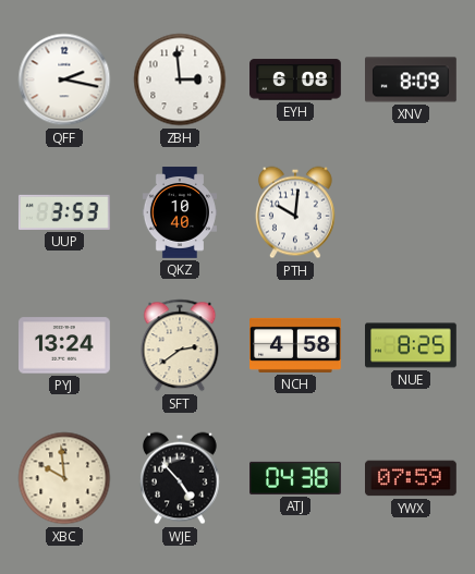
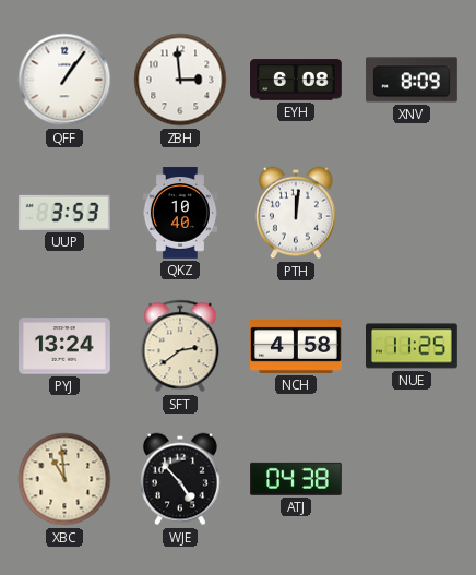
QFF: 2:17 -> 1:06
PTH: 10:01 -> 12:01
NUE: 8:25 -> 11:25
XBC: 9:59 -> 10:59
YWX: 07:59 -> none
